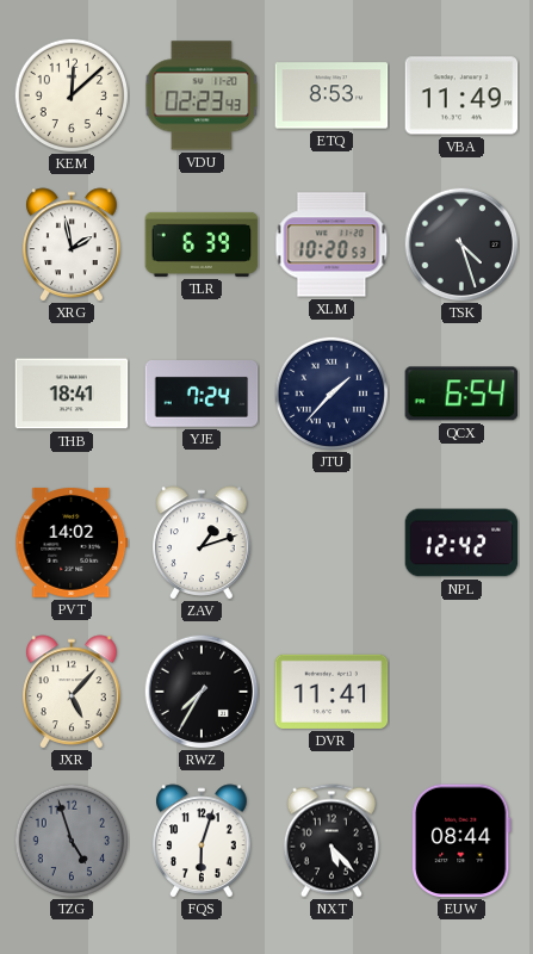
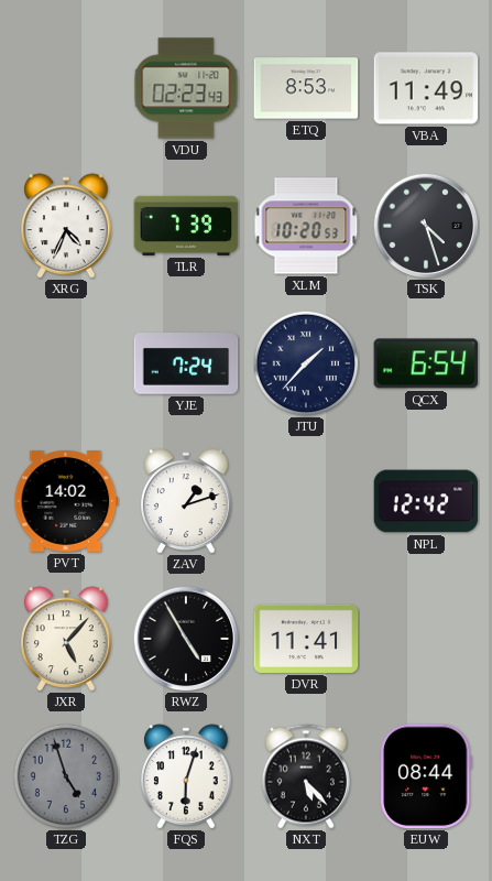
KEM: 12:08 -> none
XRG: 1:58 -> 4:34
TLR: 6:39 -> 7:39
THB: 18:41 -> none
RWZ: 7:35 -> 4:55
